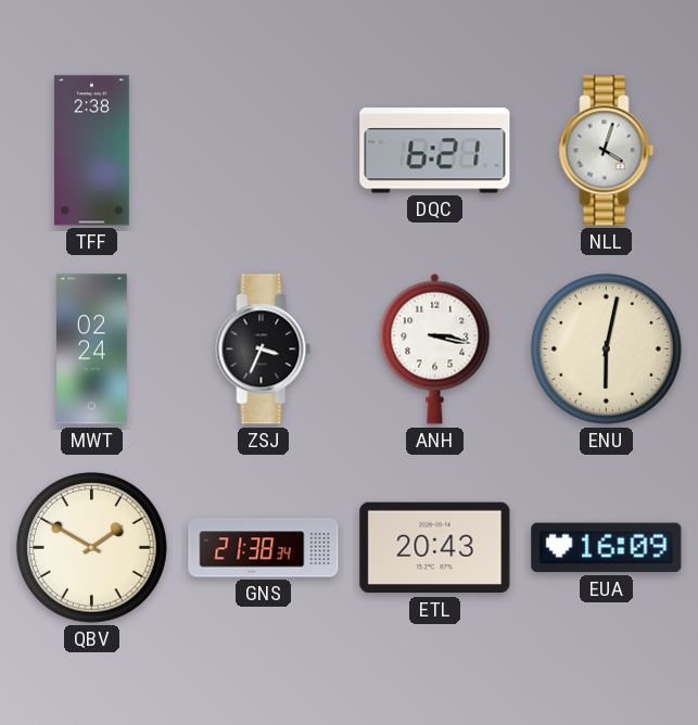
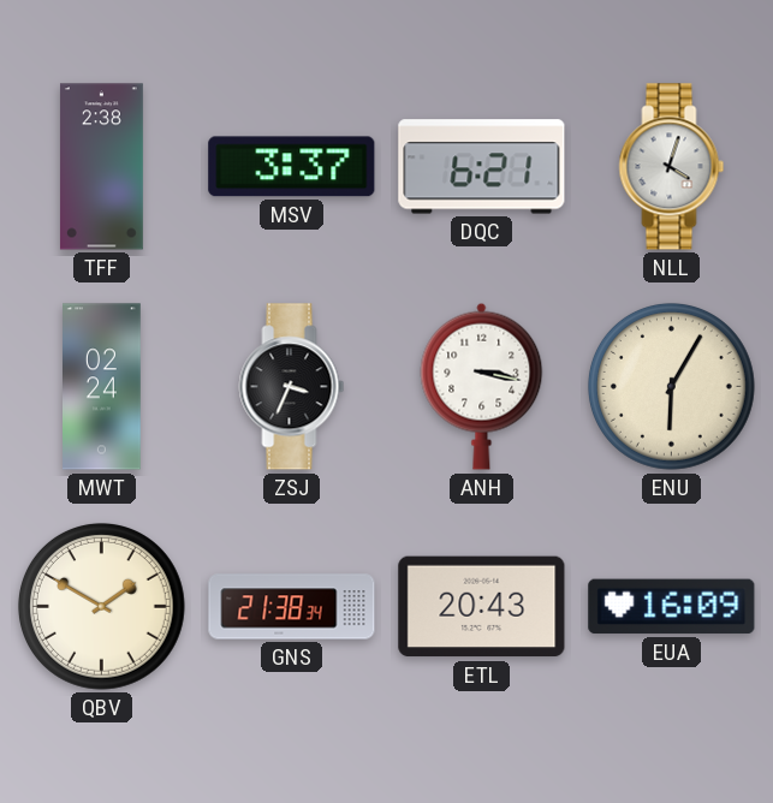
MSV: none -> 3:37
ENU: 6:02 -> 6:05
